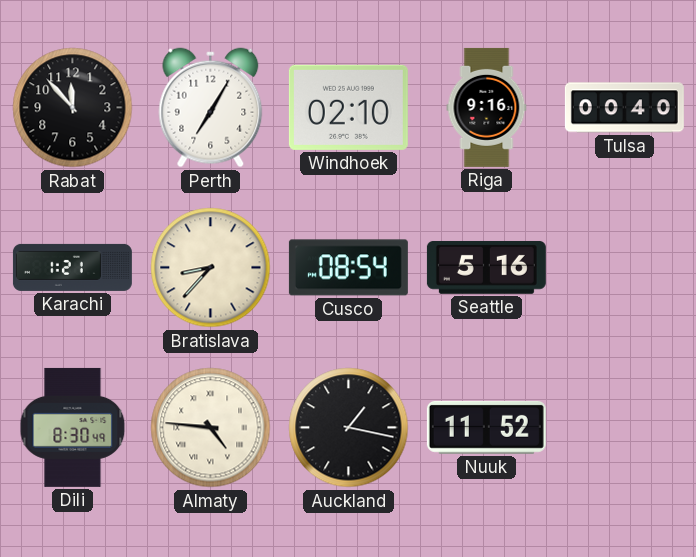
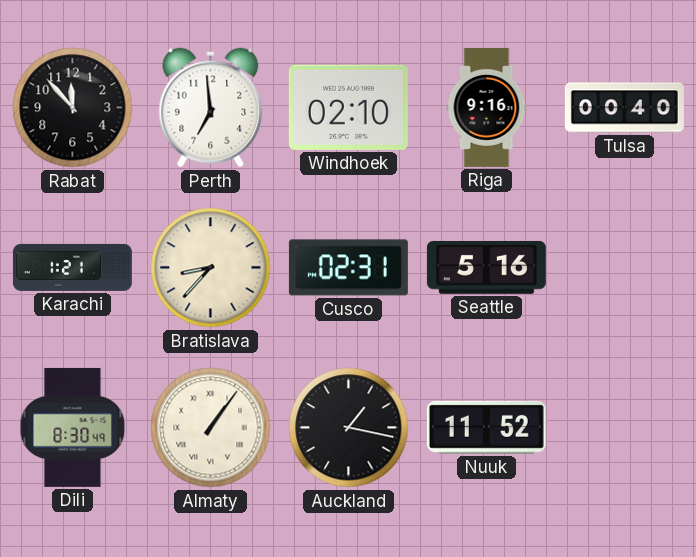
Perth: 7:05 -> 6:59
Cusco: 08:54 -> 02:31
Almaty: 4:46 -> 1:06
